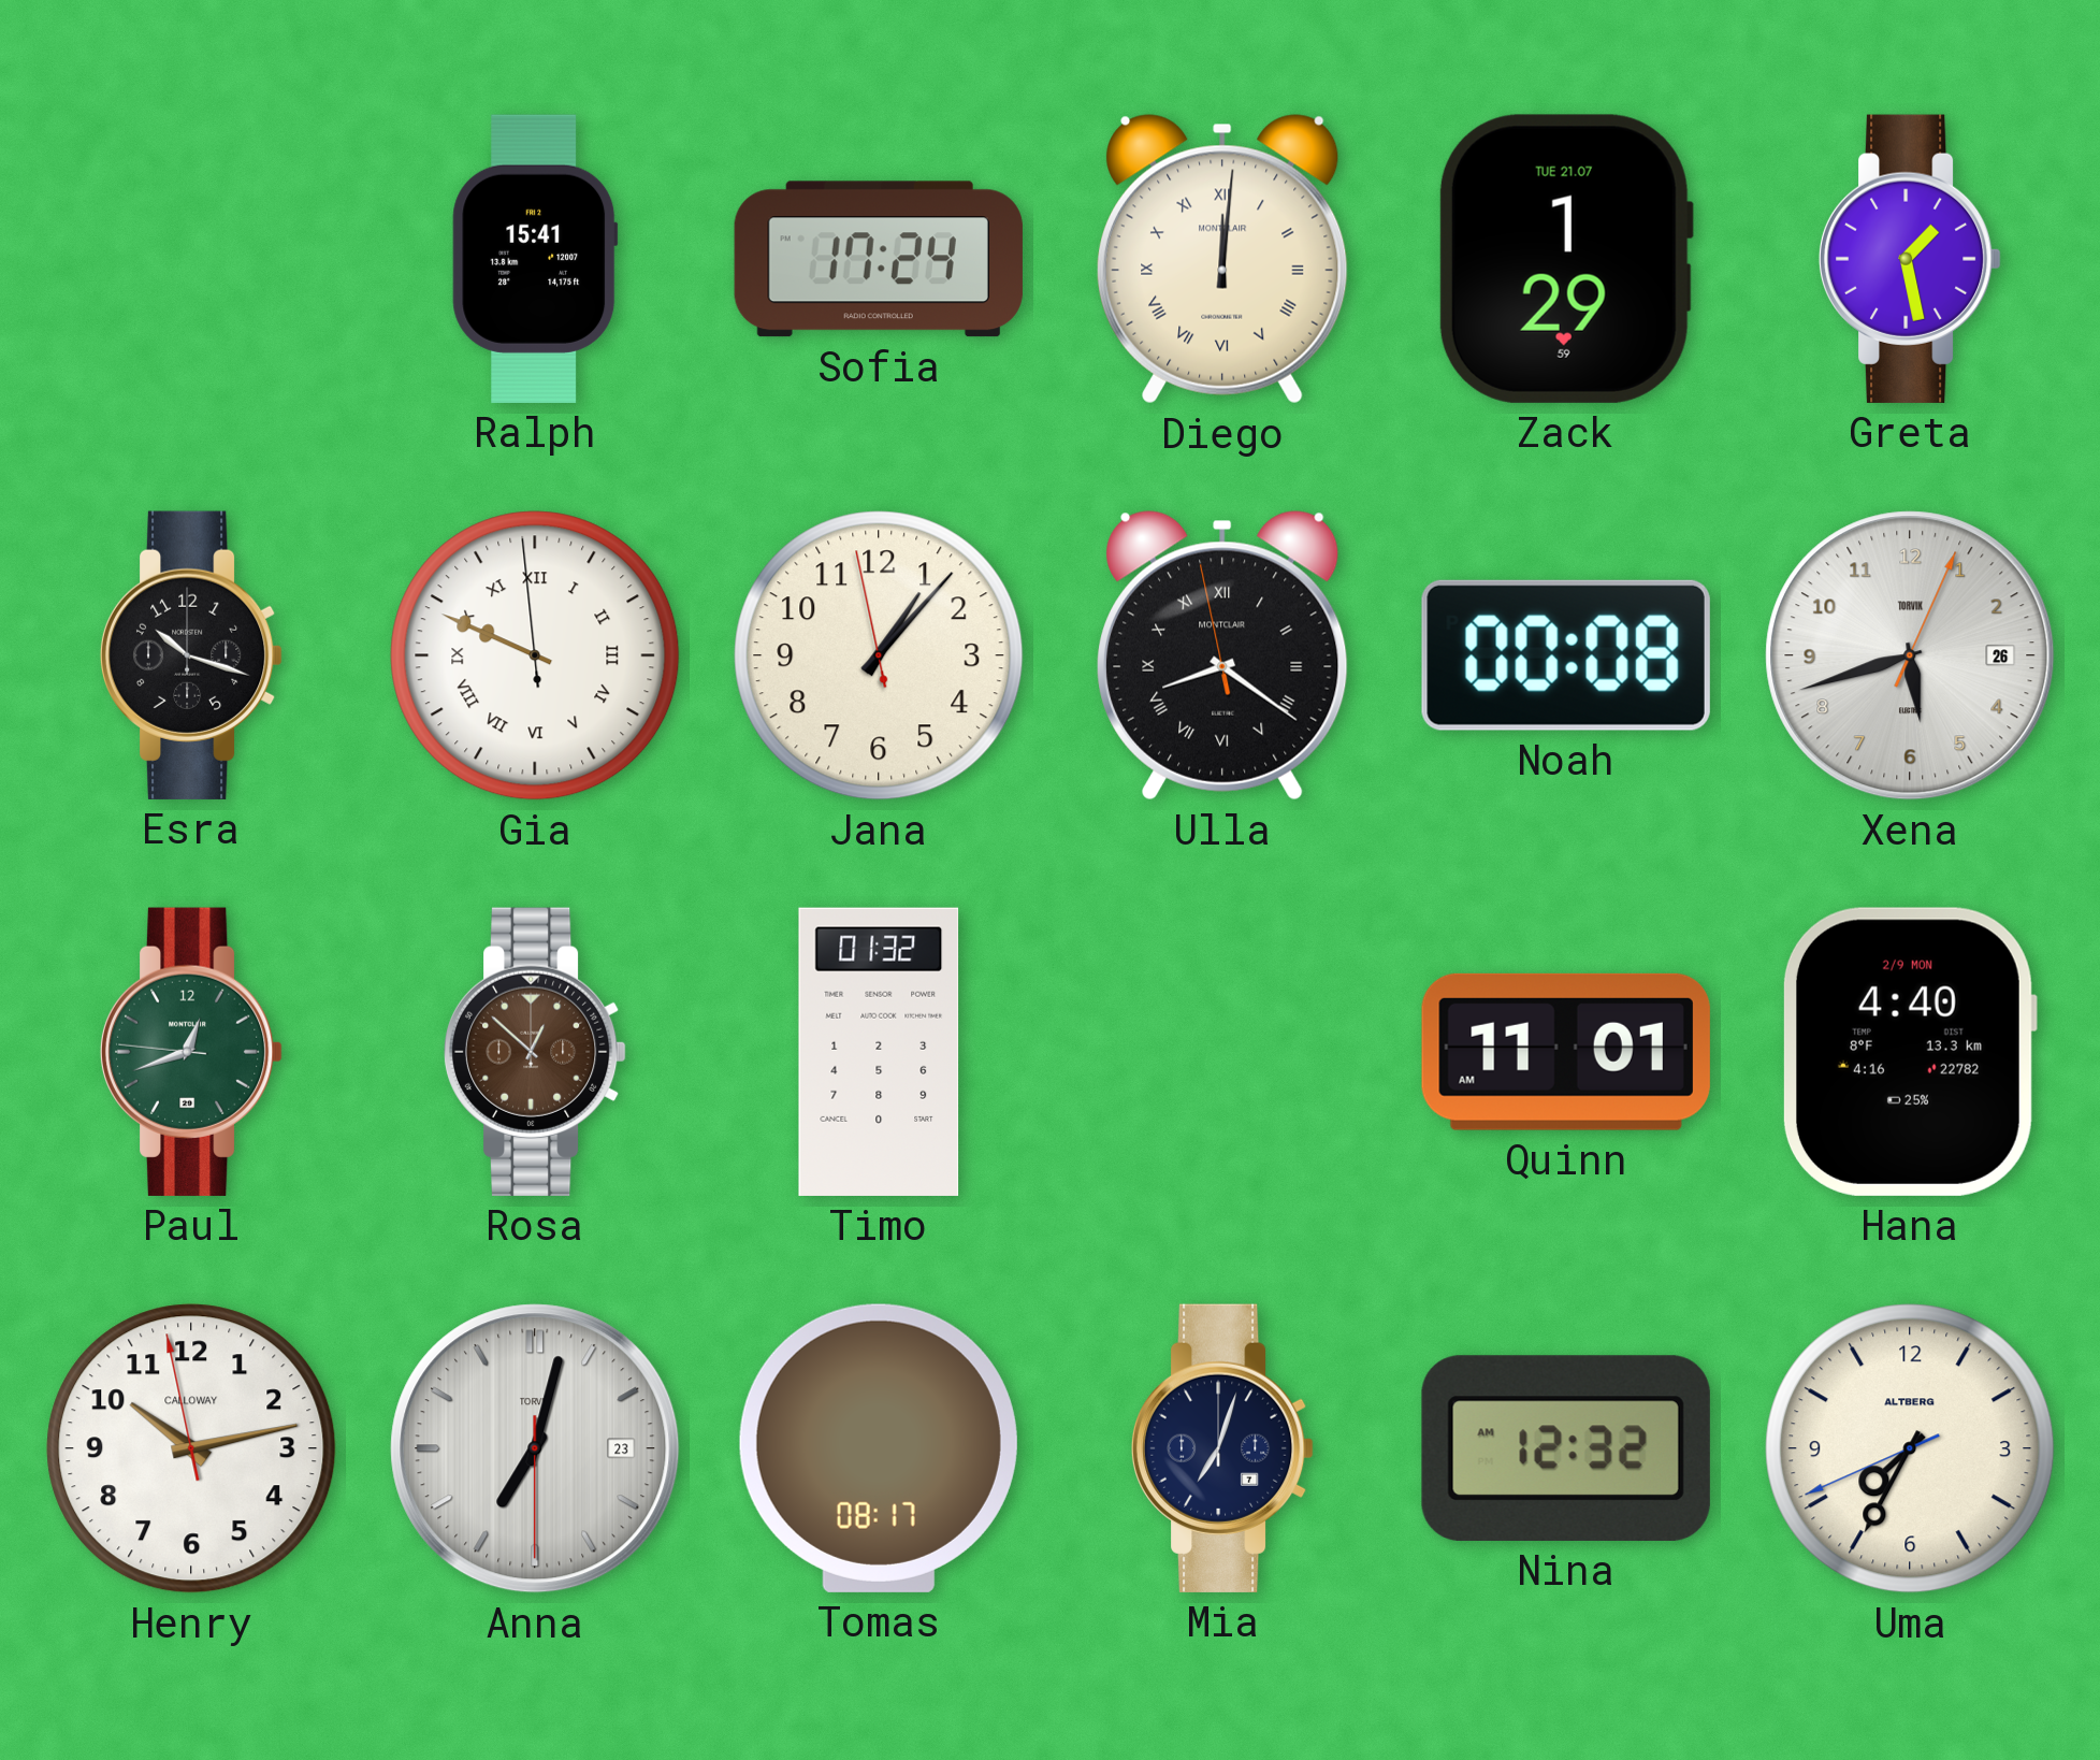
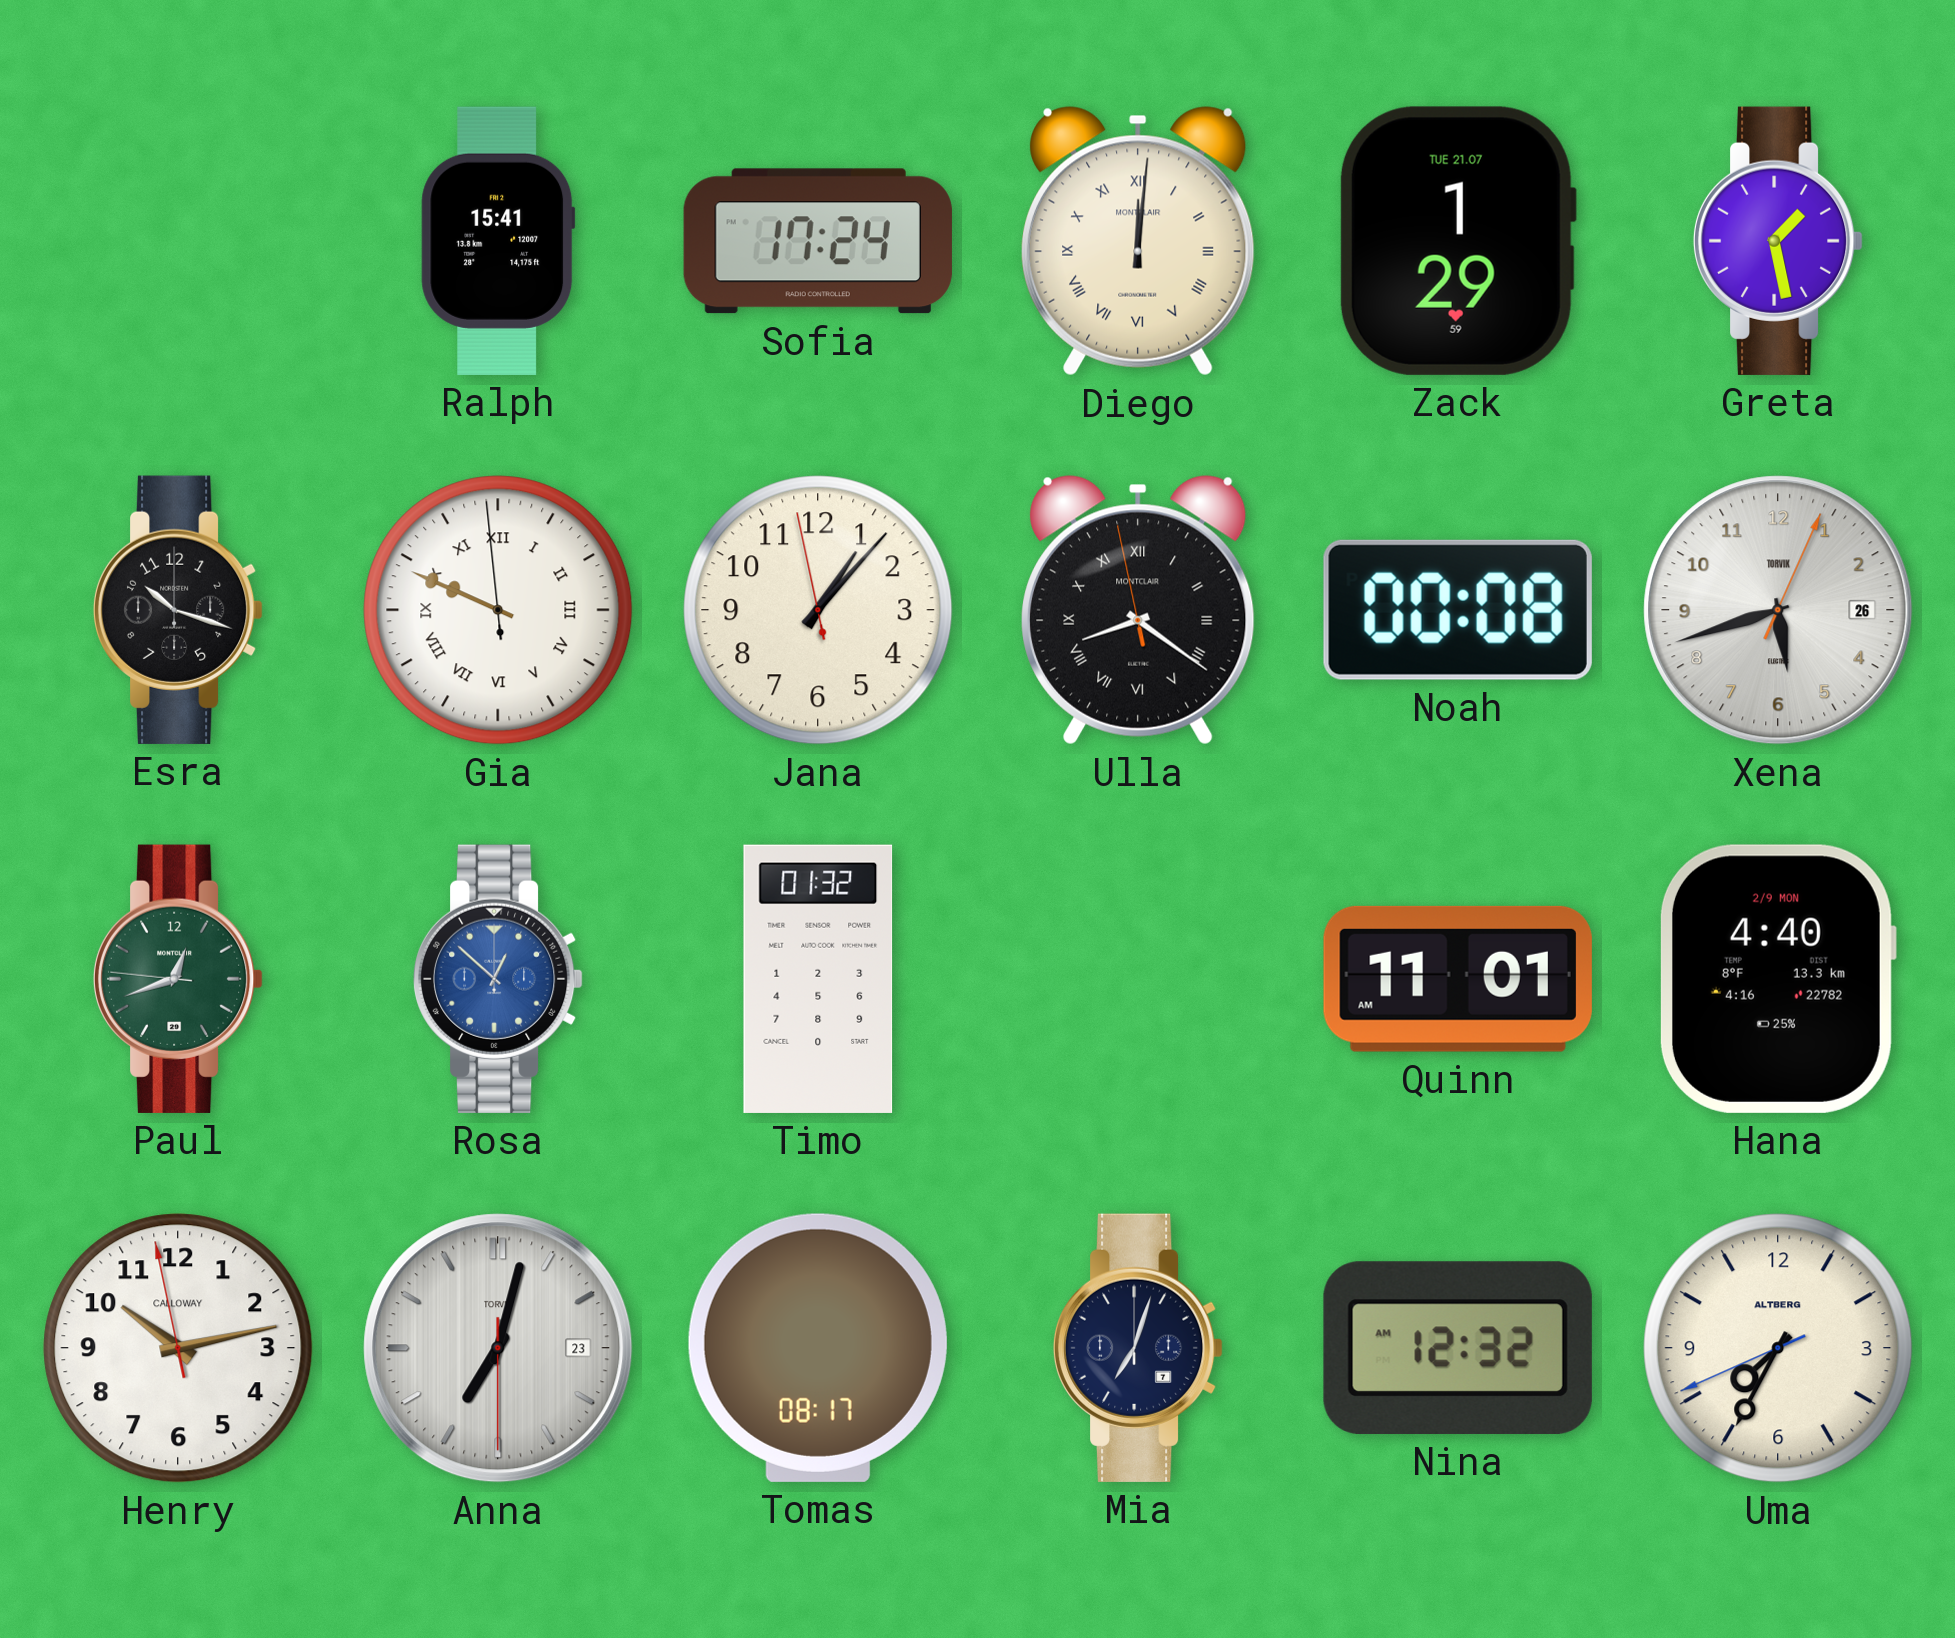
Rosa dial: brown -> blue
